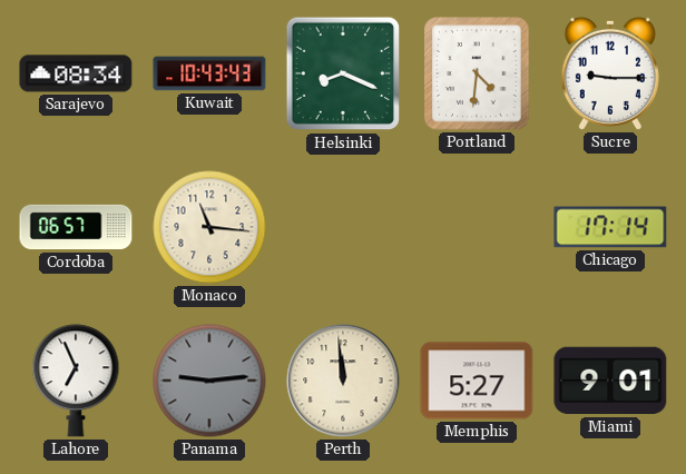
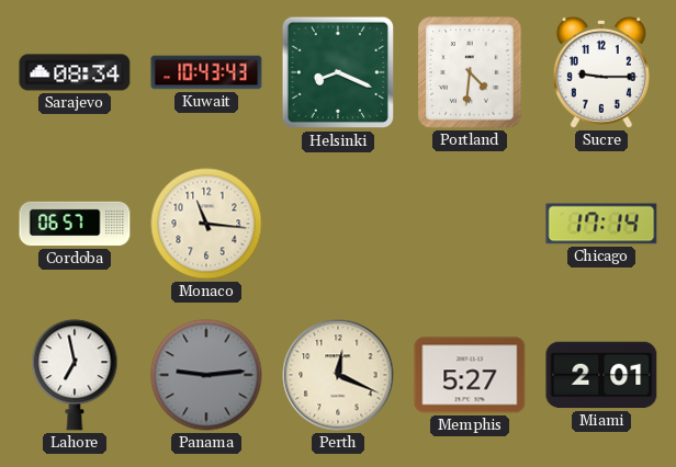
Lahore: 6:56 -> 6:58
Perth: 11:59 -> 12:19
Miami: 9:01 -> 2:01
